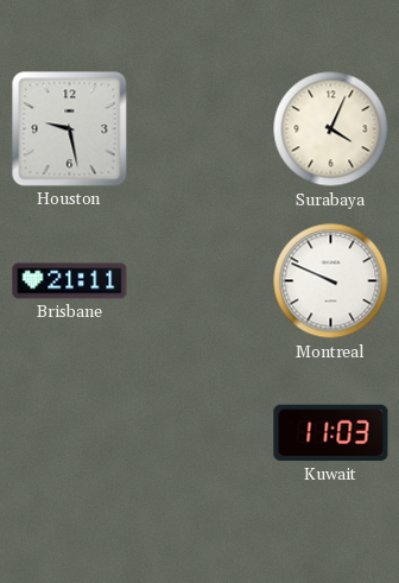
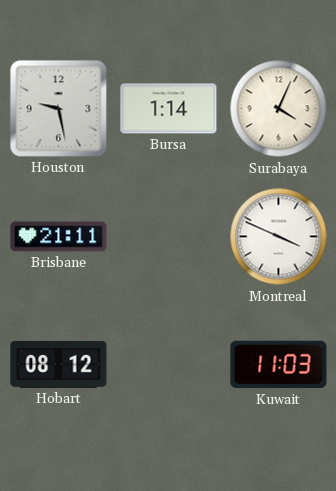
Bursa: none -> 1:14
Montreal: 9:49 -> 3:49
Hobart: none -> 08:12
